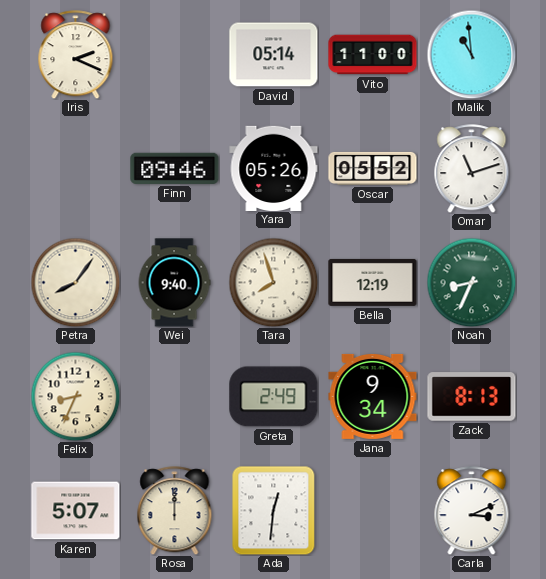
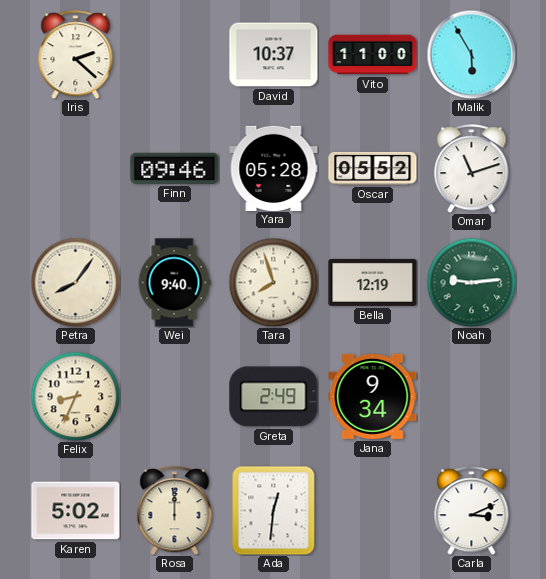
Iris: 2:19 -> 2:22
David: 05:14 -> 10:37
Malik: 10:59 -> 5:55
Yara: 05:26 -> 05:28
Noah: 8:34 -> 9:14
Zack: 8:13 -> none
Karen: 5:07 -> 5:02
